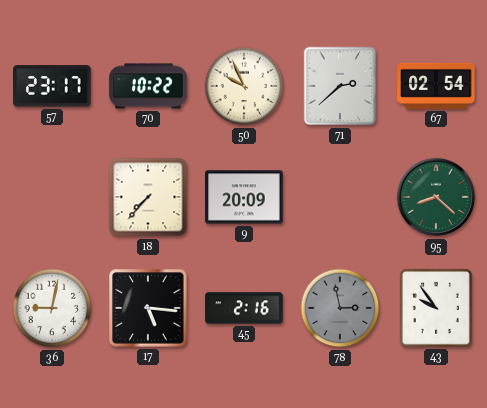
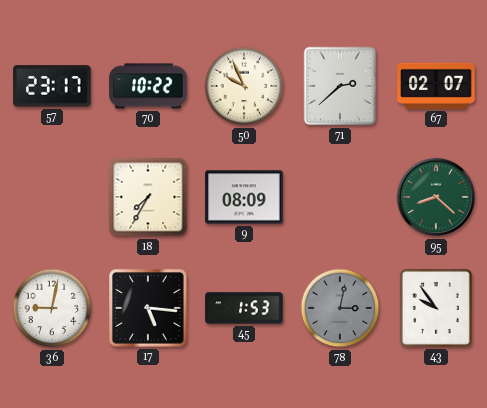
67: 02:54 -> 02:07
18: 7:37 -> 7:35
9: 20:09 -> 08:09
45: 2:16 -> 1:53
78: 2:58 -> 3:02
